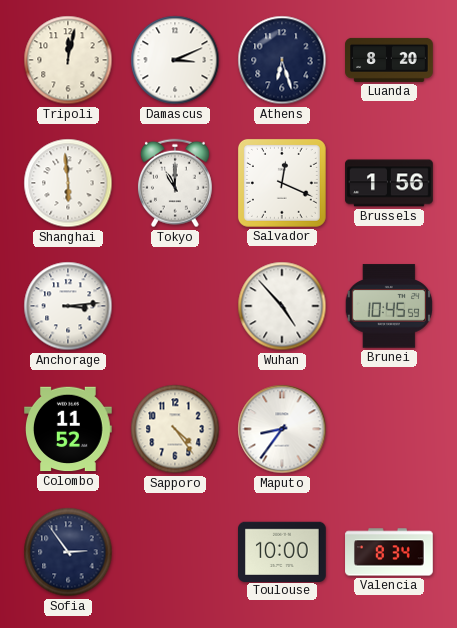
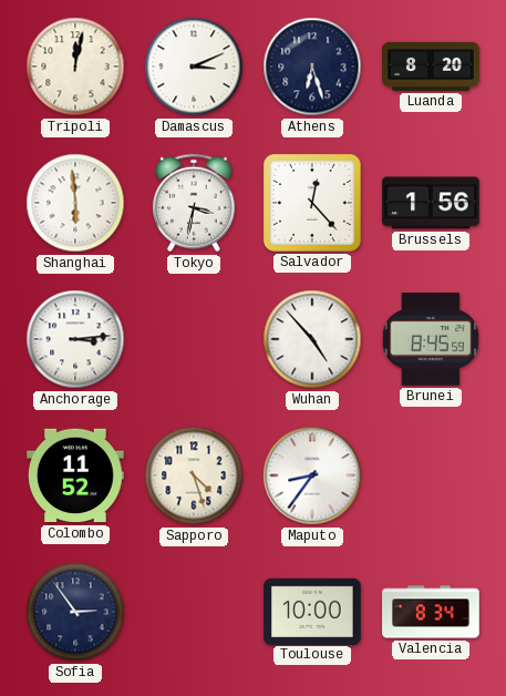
Tokyo: 11:00 -> 3:32
Salvador: 12:19 -> 12:23
Brunei: 10:45 -> 8:45
Sapporo: 4:24 -> 4:27
